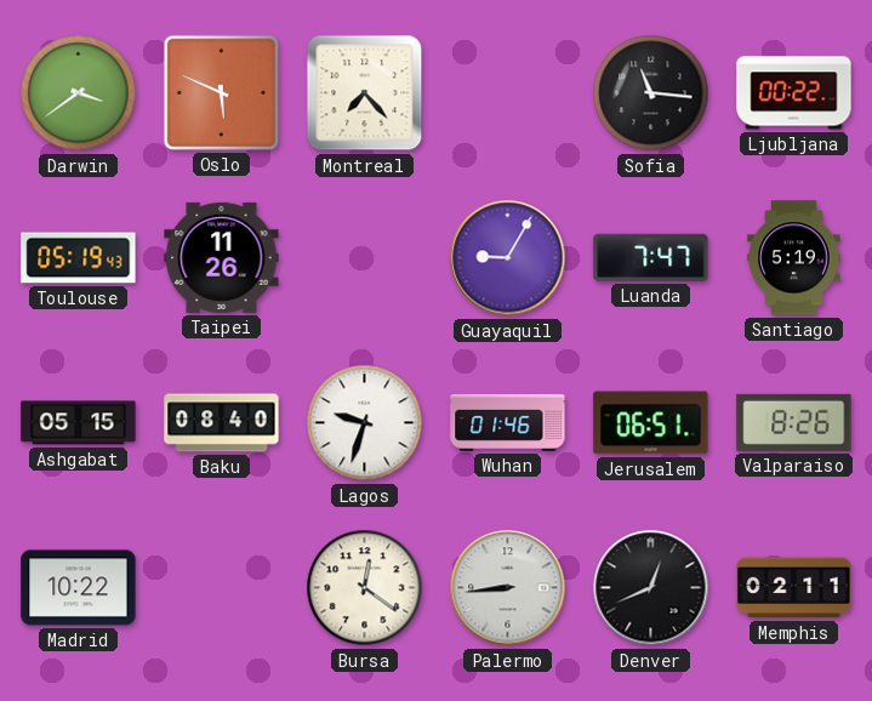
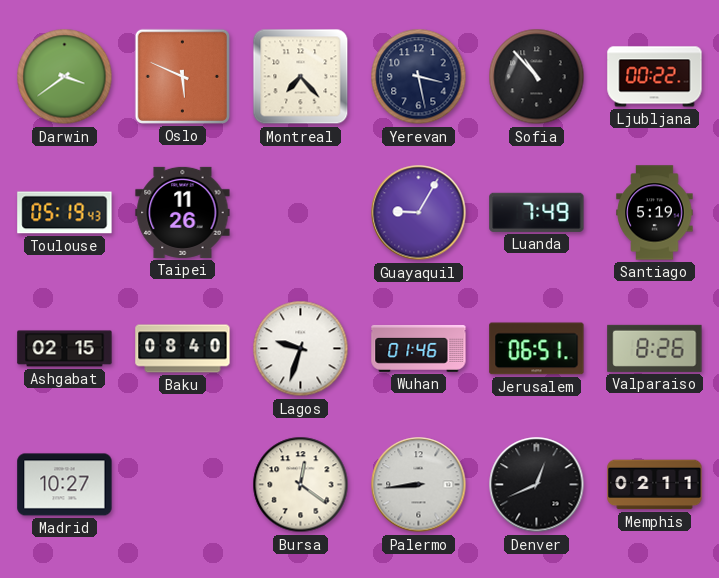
Yerevan: none -> 3:28
Sofia: 11:16 -> 10:53
Luanda: 7:47 -> 7:49
Ashgabat: 05:15 -> 02:15
Madrid: 10:22 -> 10:27
